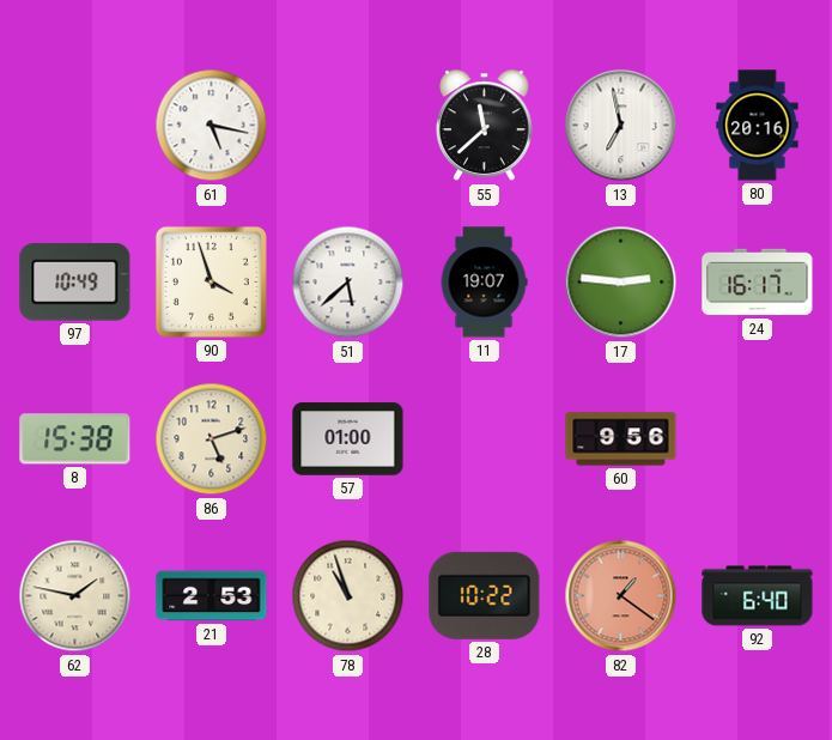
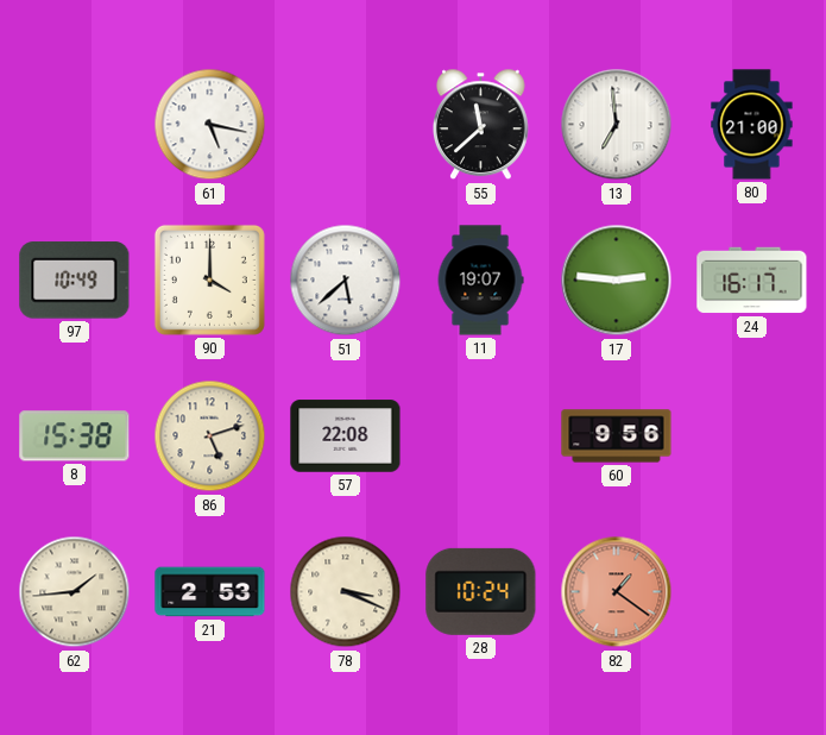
13: 6:58 -> 6:59
80: 20:16 -> 21:00
90: 3:57 -> 4:00
57: 01:00 -> 22:08
62: 1:47 -> 1:44
78: 10:57 -> 3:19
28: 10:22 -> 10:24
92: 6:40 -> none
